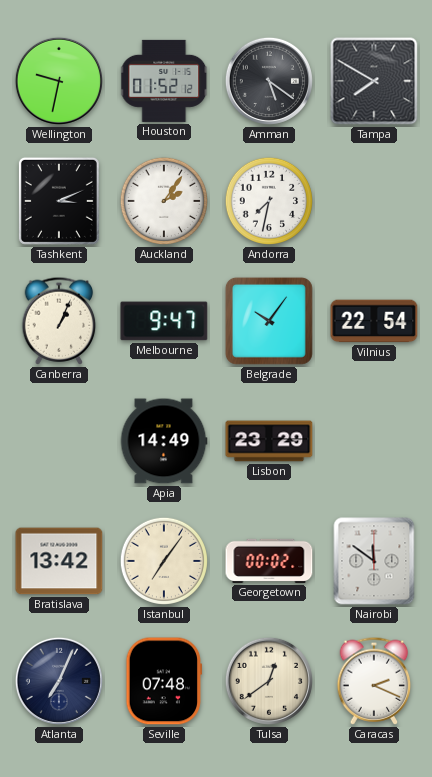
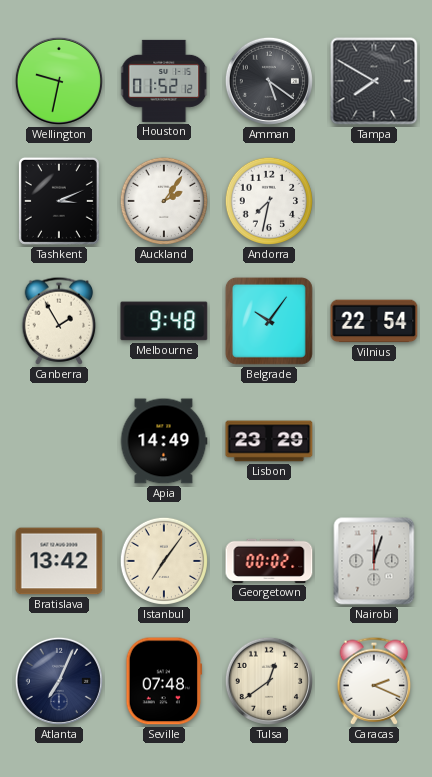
Canberra: 1:04 -> 1:55
Melbourne: 9:47 -> 9:48
Nairobi: 11:51 -> 12:03
